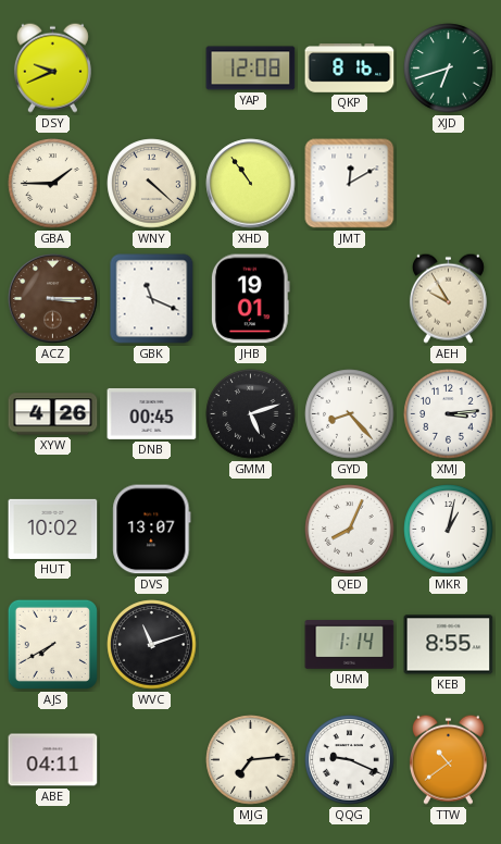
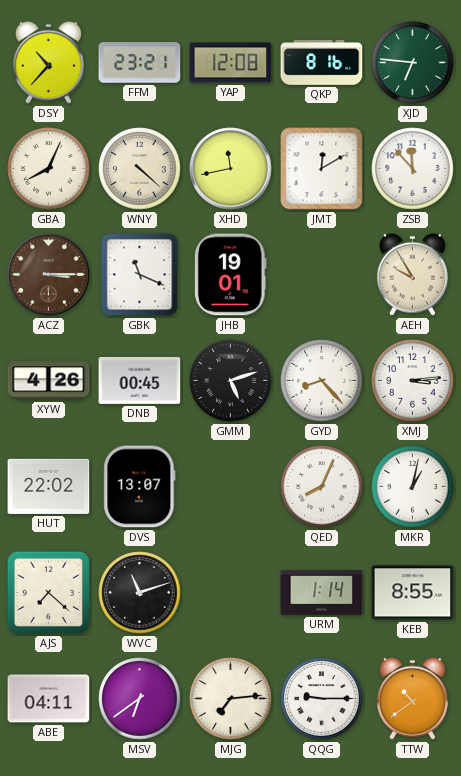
DSY: 9:41 -> 10:37
FFM: none -> 23:21
XJD: 6:42 -> 6:46
GBA: 1:45 -> 8:04
XHD: 10:54 -> 11:43
ZSB: none -> 11:53
HUT: 10:02 -> 22:02
AJS: 7:40 -> 7:22
MSV: none -> 6:39
QQG: 9:19 -> 9:15
